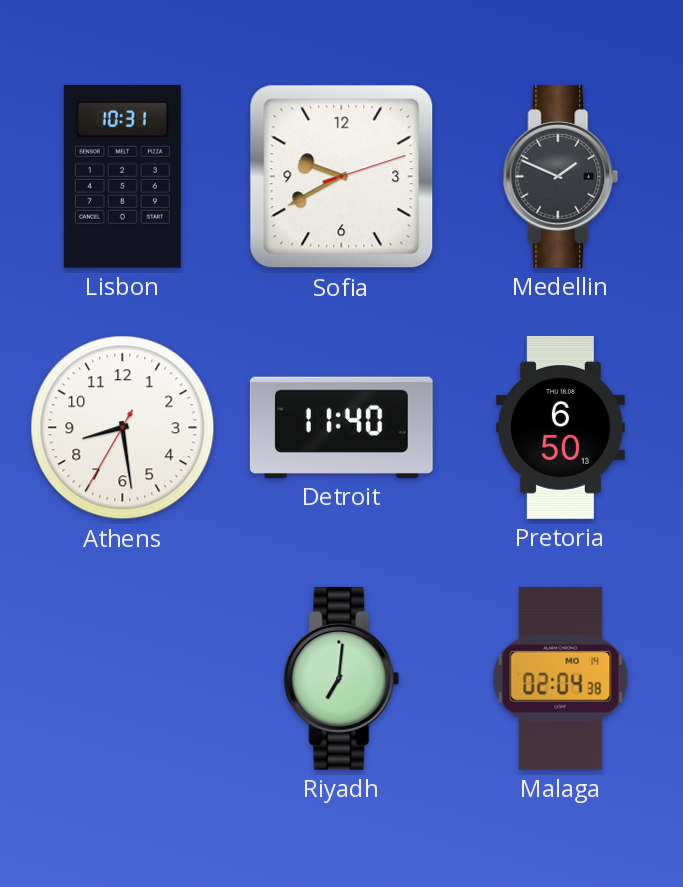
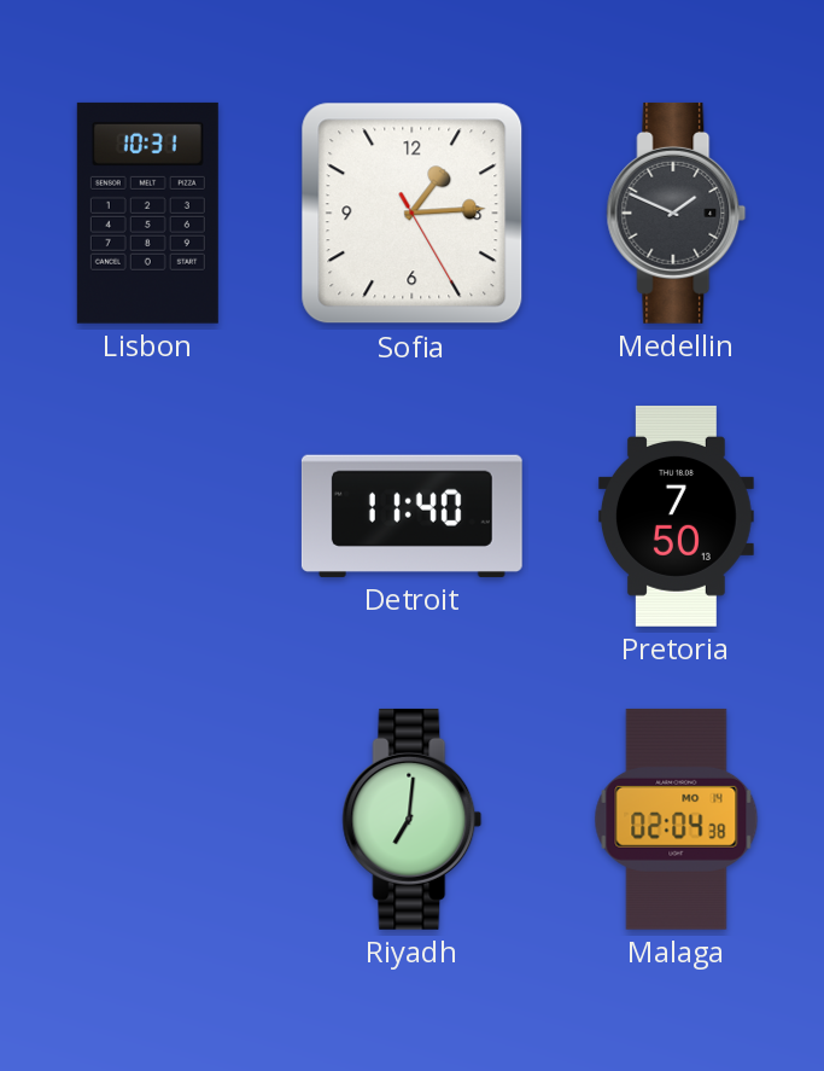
Sofia: 9:40 -> 1:14
Athens: 8:28 -> none
Pretoria: 6:50 -> 7:50
